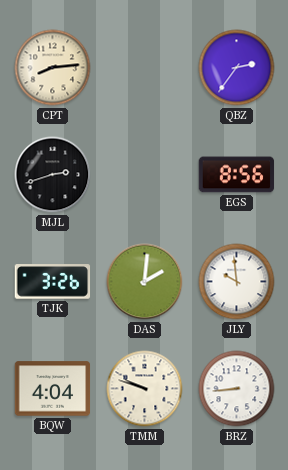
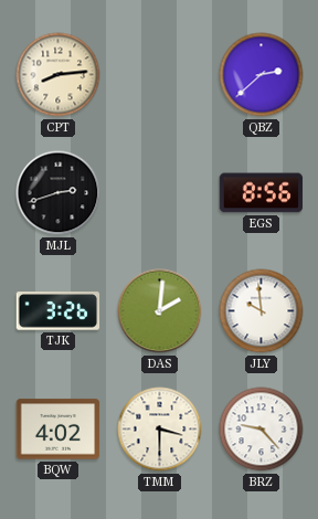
QBZ: 2:36 -> 2:38
BQW: 4:04 -> 4:02
TMM: 9:48 -> 3:30
BRZ: 8:44 -> 9:23
